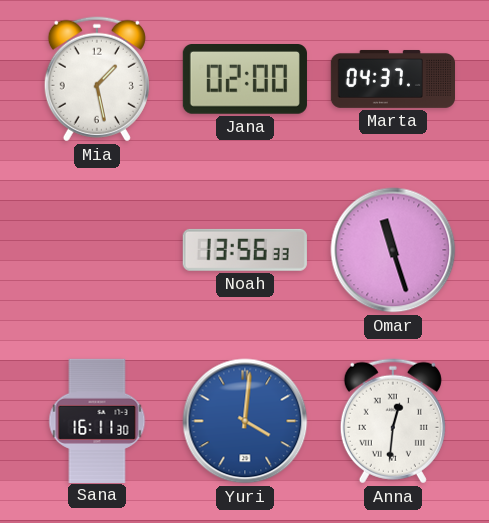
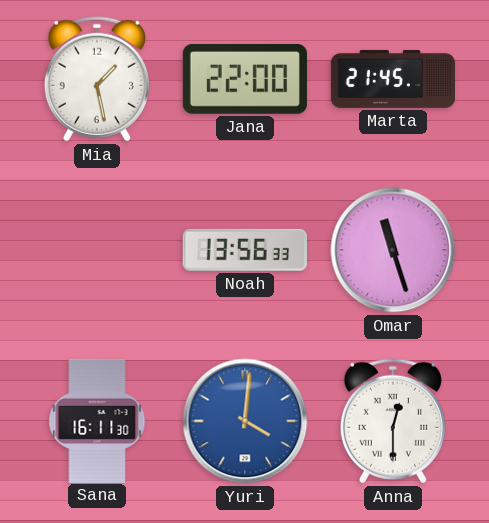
Jana: 02:00 -> 22:00
Marta: 04:37 -> 21:45
Anna: 12:31 -> 12:30
